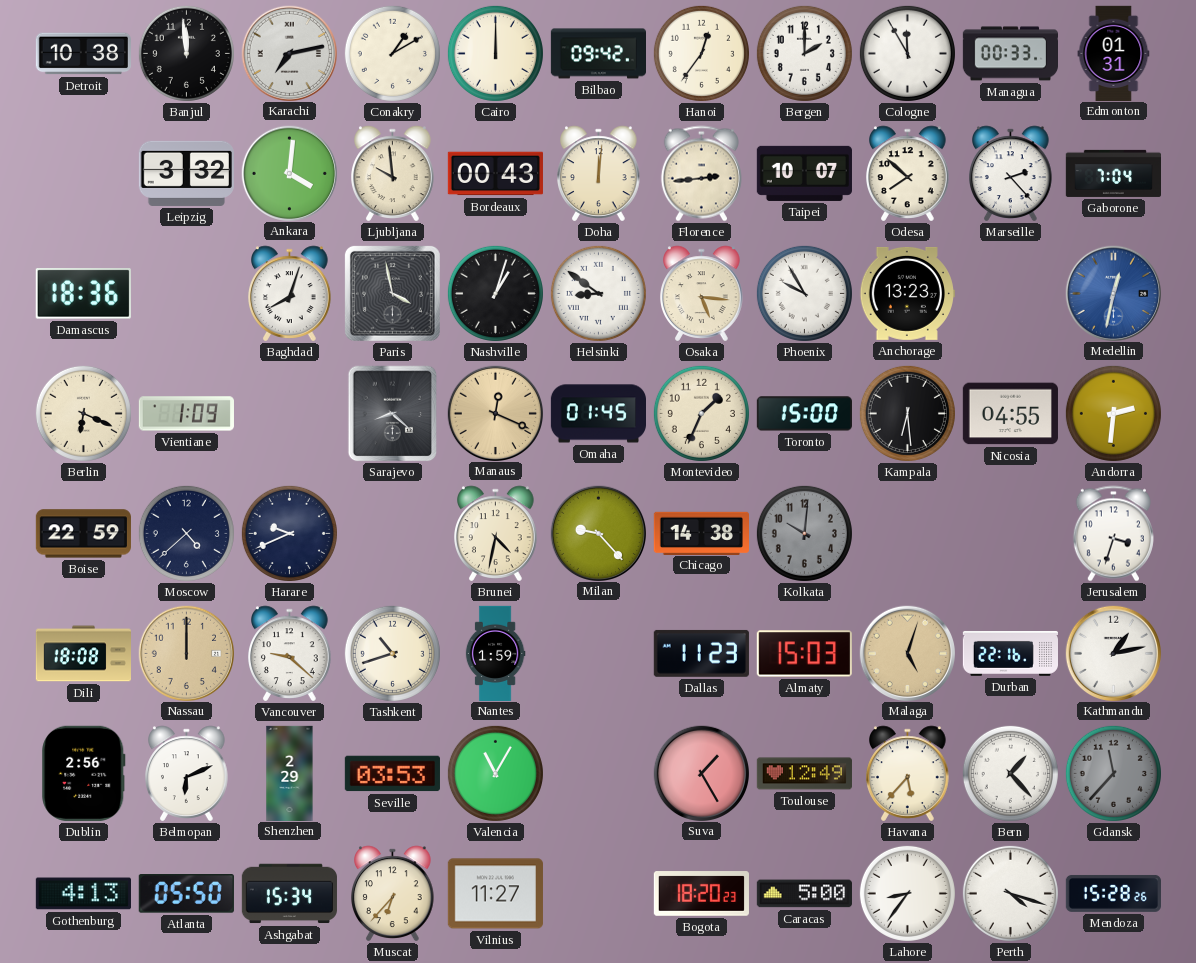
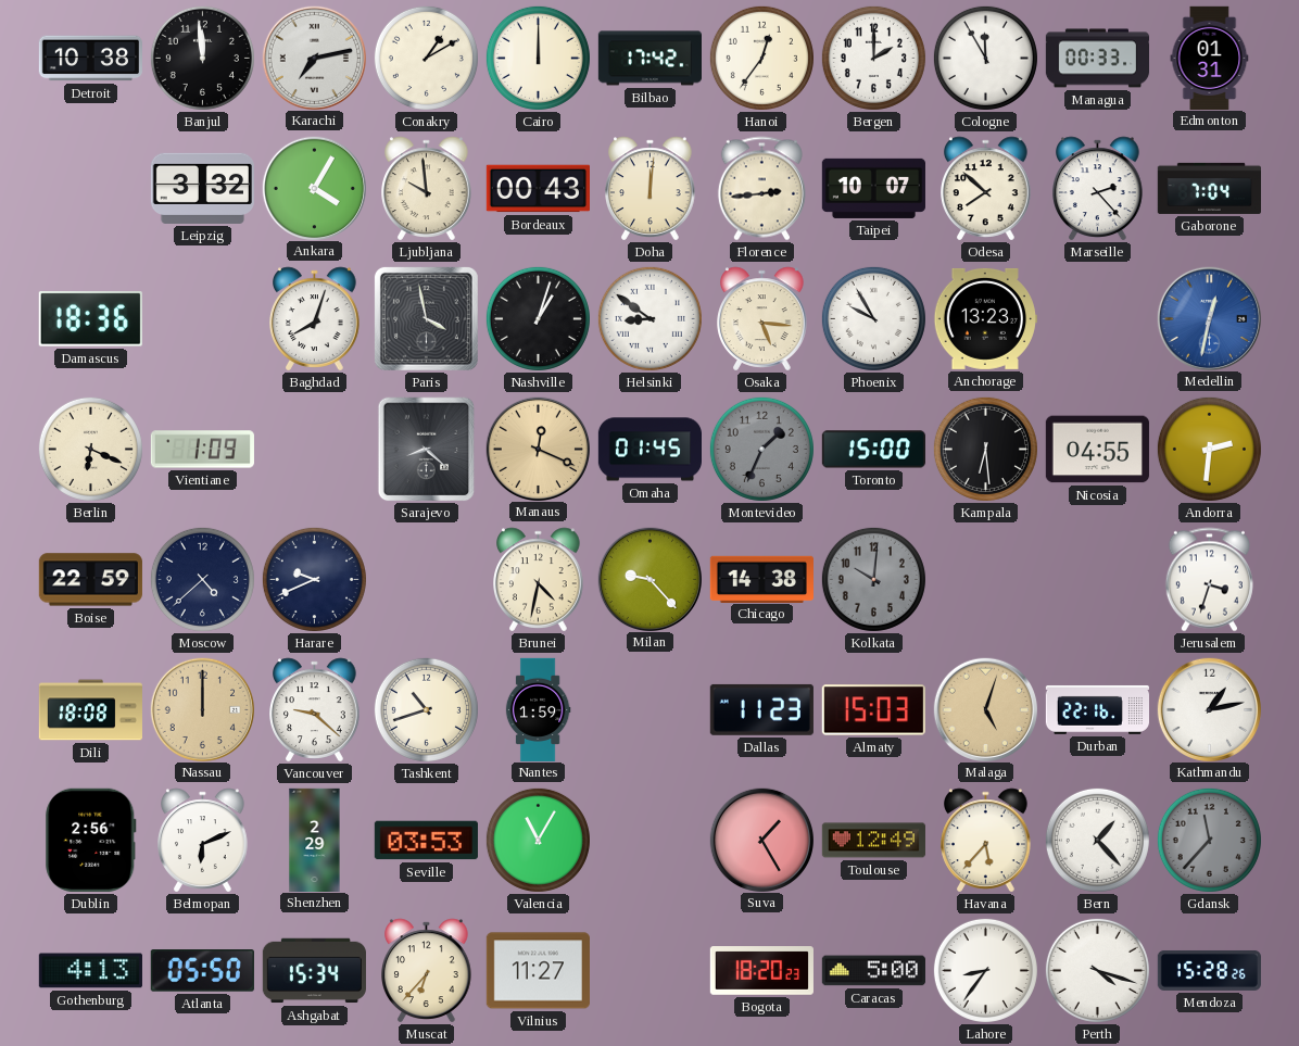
Bilbao: 09:42 -> 17:42
Ankara: 4:01 -> 4:05
Montevideo dial: cream -> grey
